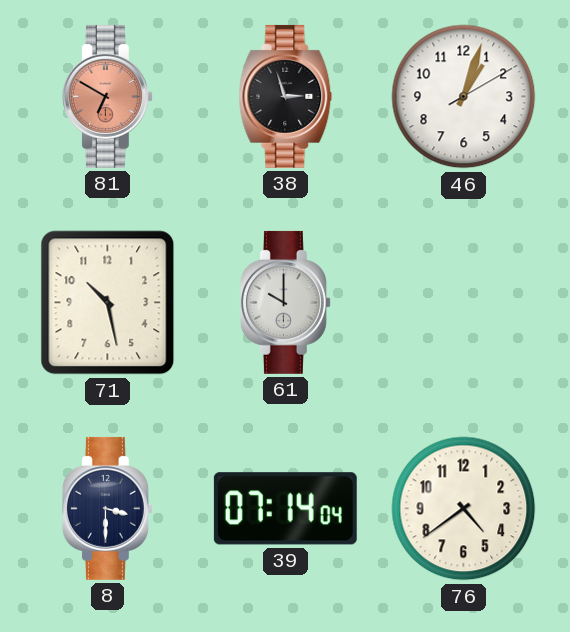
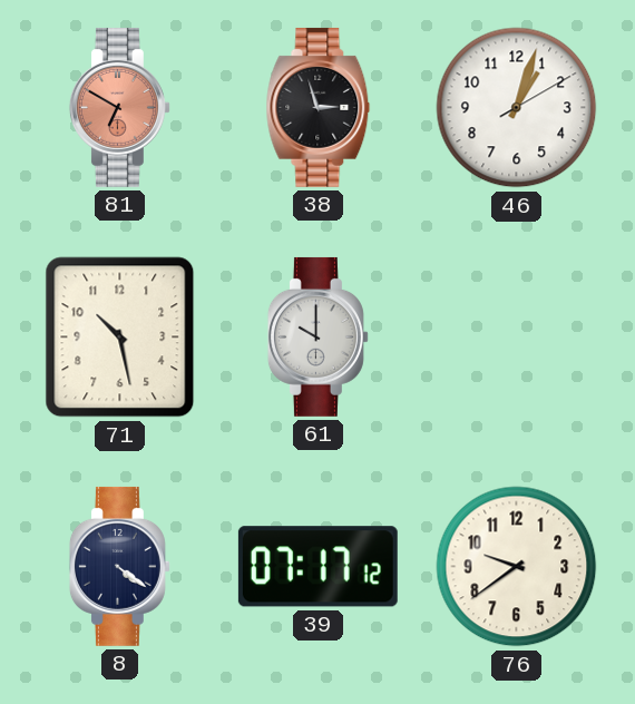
8: 3:30 -> 4:21
39: 07:14 -> 07:17
76: 4:39 -> 9:39
